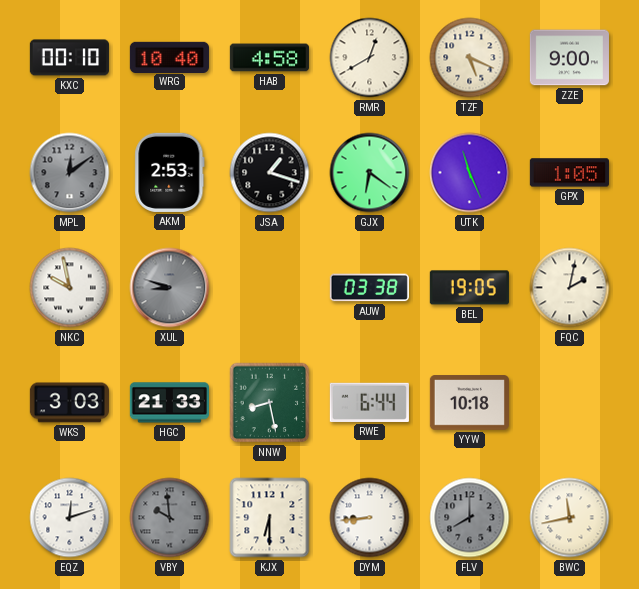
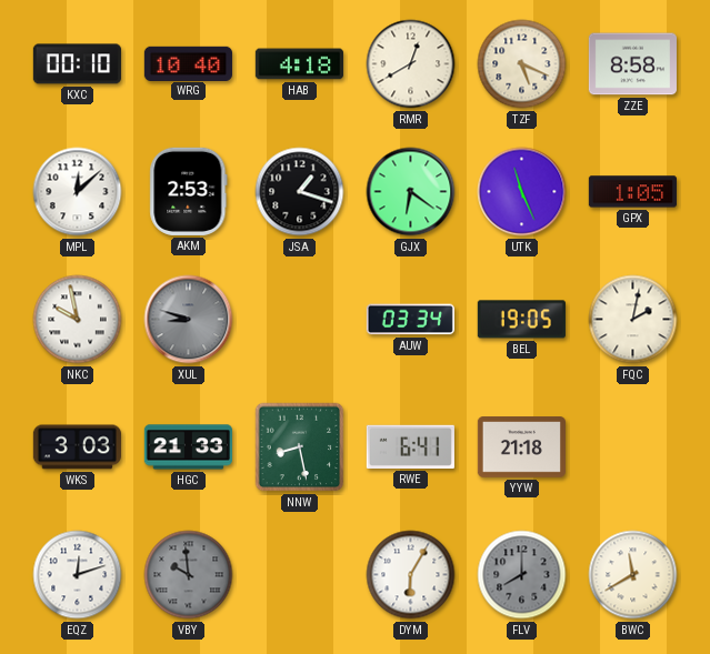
HAB: 4:58 -> 4:18
ZZE: 9:00 -> 8:58
MPL: 12:09 -> 12:08
MPL dial: grey -> white
AUW: 03:38 -> 03:34
RWE: 6:44 -> 6:41
YYW: 10:18 -> 21:18
KJX: 6:30 -> none
DYM: 8:44 -> 6:05
BWC: 11:43 -> 11:40
